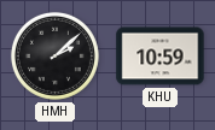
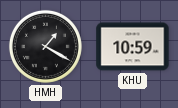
HMH: 2:08 -> 1:20
